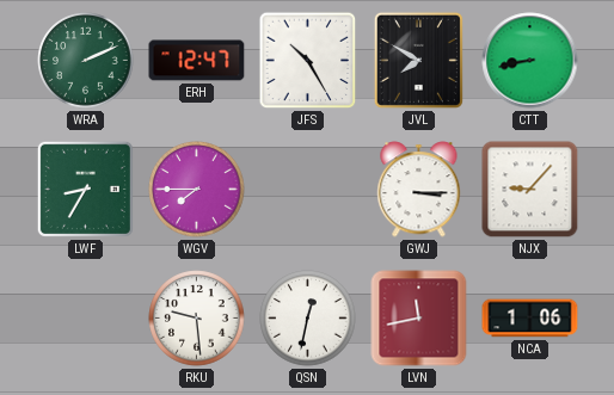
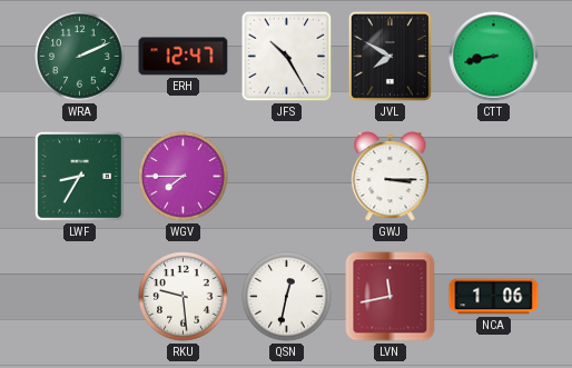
NJX: 9:07 -> none
